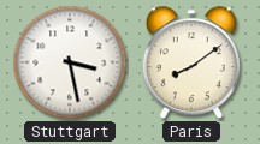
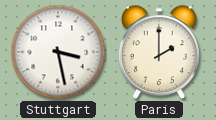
Paris: 8:09 -> 2:00
